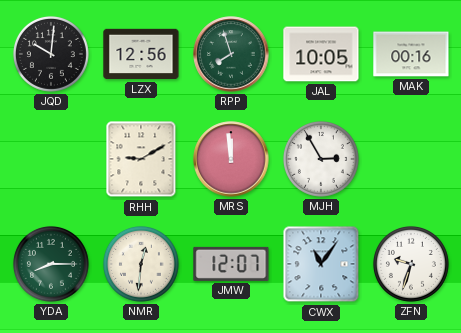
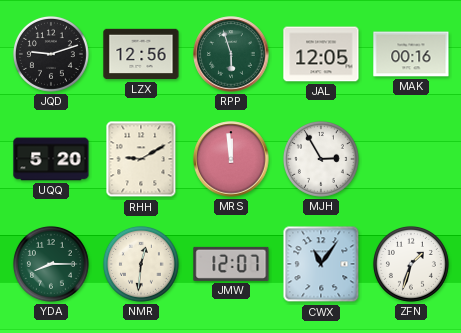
JQD: 10:01 -> 9:12
RPP: 7:57 -> 5:57
JAL: 10:05 -> 12:05
UQQ: none -> 5:20
ZFN: 9:33 -> 1:33
